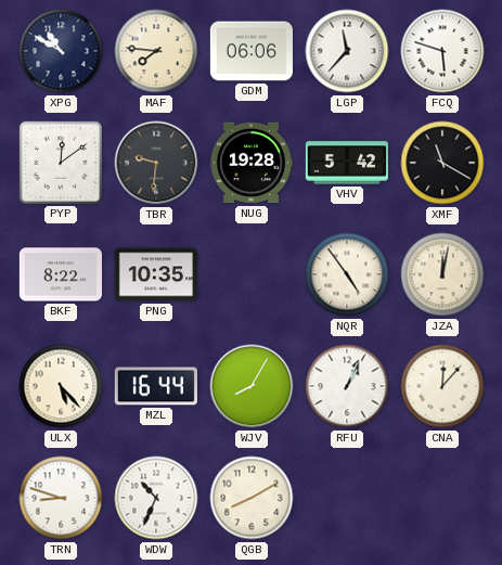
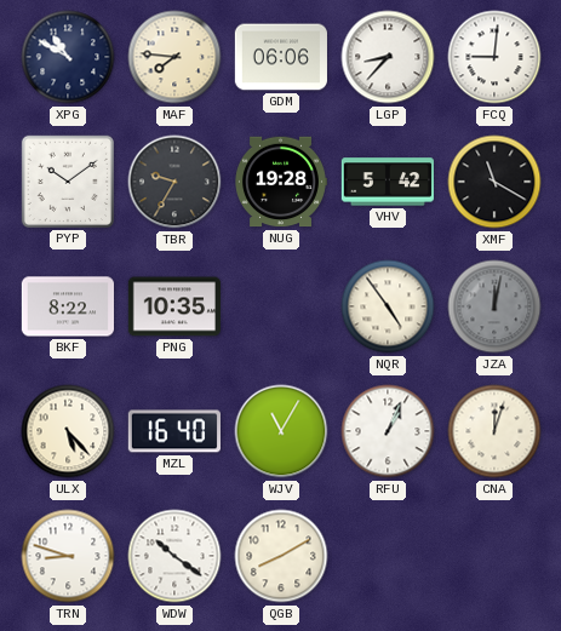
LGP: 11:37 -> 8:37
FCQ: 5:48 -> 9:01
PYP: 12:09 -> 10:09
TBR: 9:31 -> 9:35
JZA dial: cream -> grey
MZL: 16:44 -> 16:40
WJV: 8:05 -> 11:05
CNA: 12:07 -> 12:03
WDW: 10:34 -> 10:21
